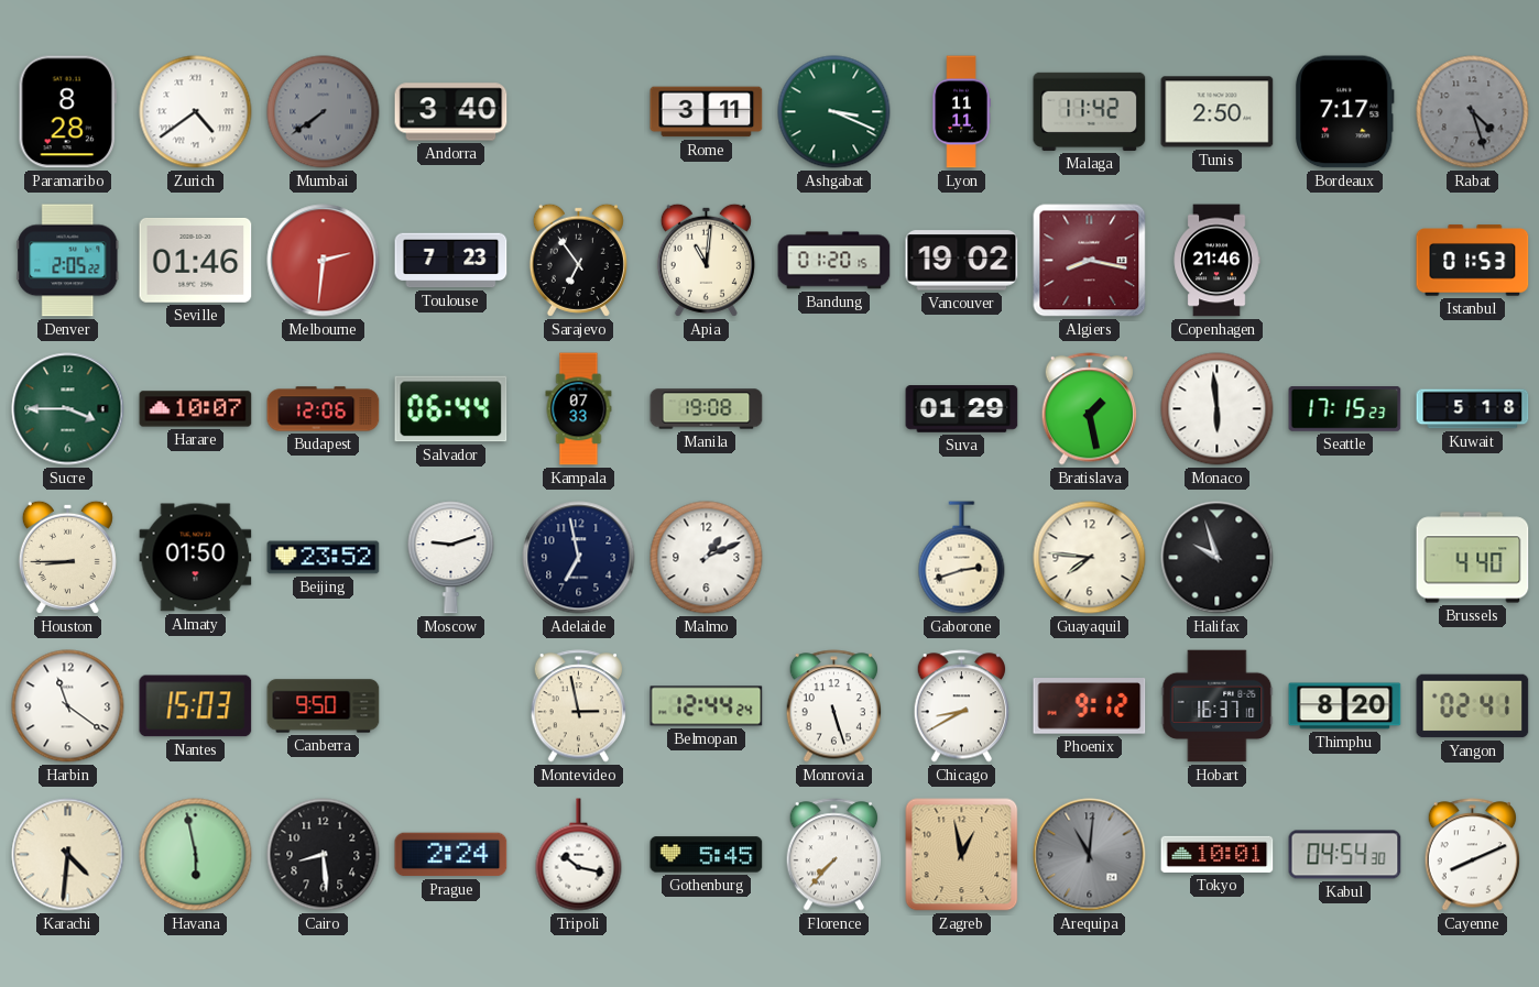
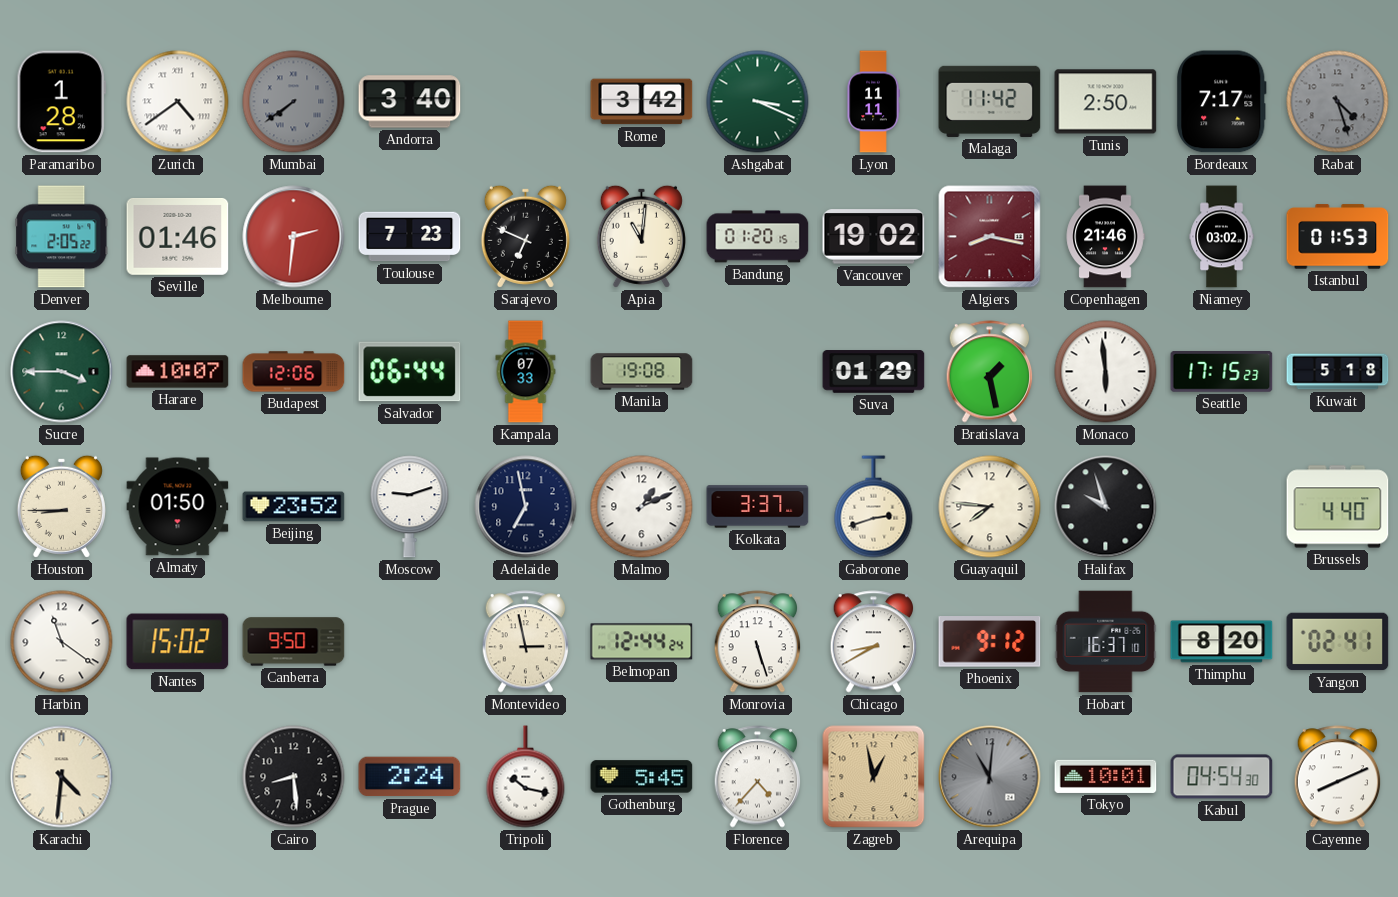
Paramaribo: 8:28 -> 1:28
Rome: 3:11 -> 3:42
Sarajevo: 6:54 -> 6:49
Niamey: none -> 03:02
Kolkata: none -> 3:37
Nantes: 15:03 -> 15:02
Havana: 5:58 -> none
Florence: 7:37 -> 4:37
